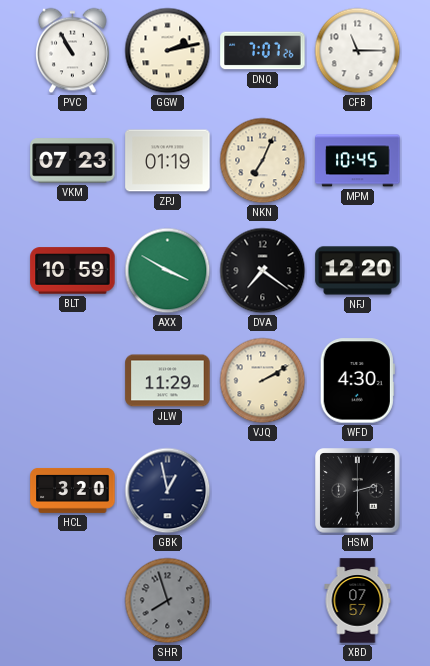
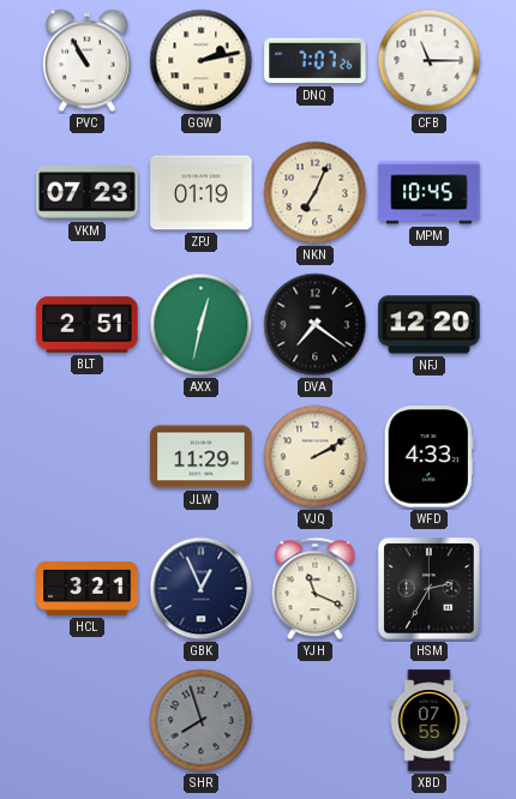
BLT: 10:59 -> 2:51
AXX: 3:50 -> 12:32
WFD: 4:30 -> 4:33
HCL: 3:20 -> 3:21
GBK: 12:58 -> 12:56
YJH: none -> 11:19
HSM: 2:30 -> 2:35
XBD: 07:57 -> 07:55
